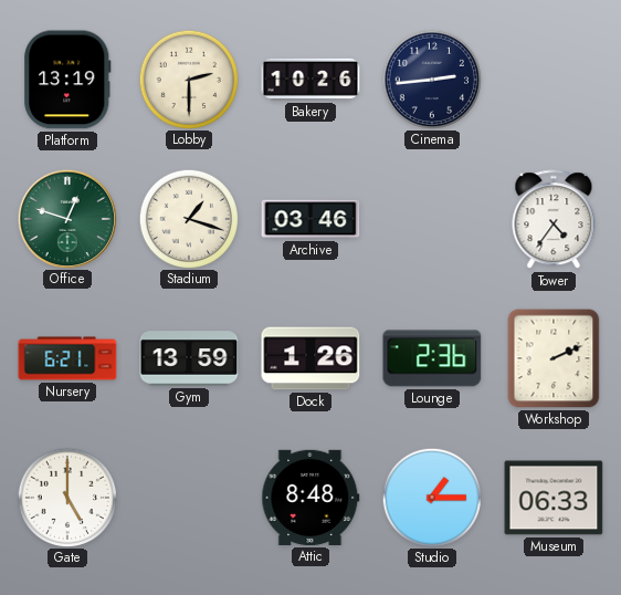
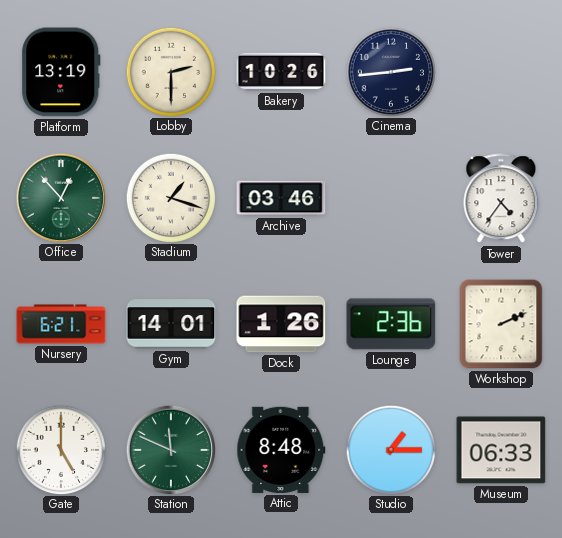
Office: 12:48 -> 12:53
Gym: 13:59 -> 14:01
Station: none -> 11:49
